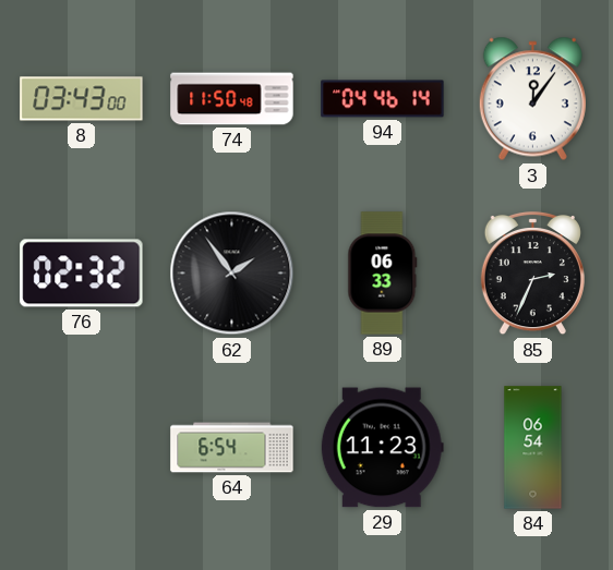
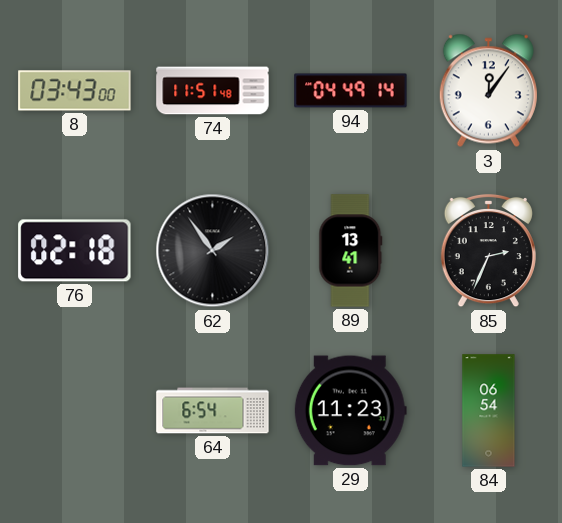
74: 11:50 -> 11:51
94: 04:46 -> 04:49
76: 02:32 -> 02:18
89: 06:33 -> 13:41
